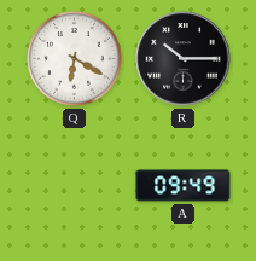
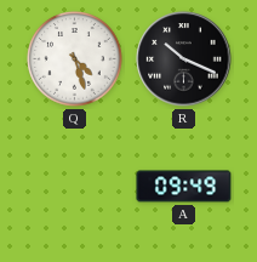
Q: 6:20 -> 4:27
R: 10:15 -> 10:19
